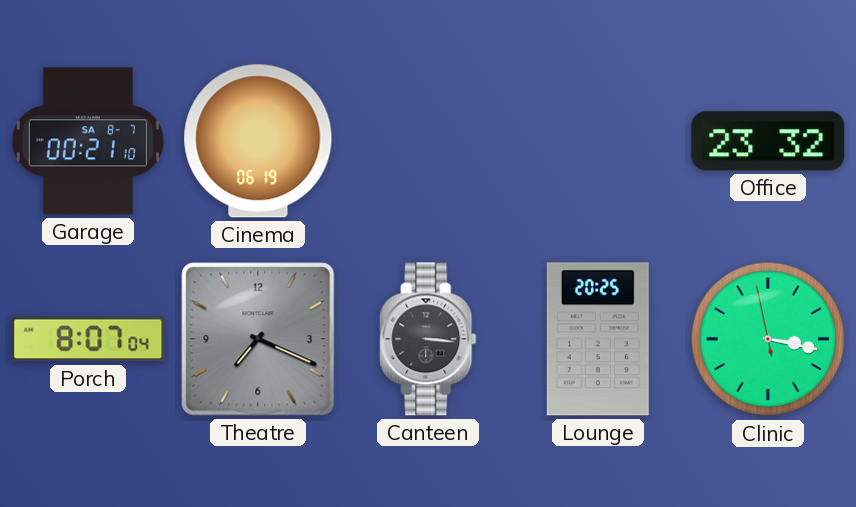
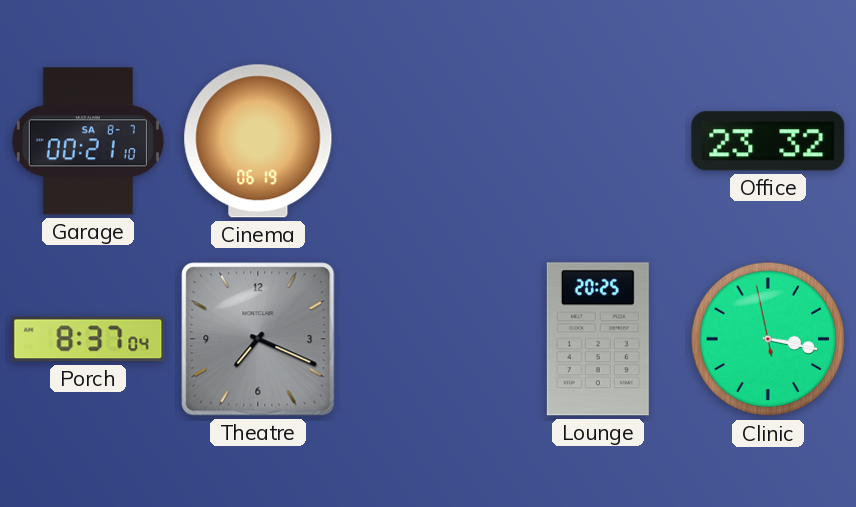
Porch: 8:07 -> 8:37
Canteen: 3:16 -> none
